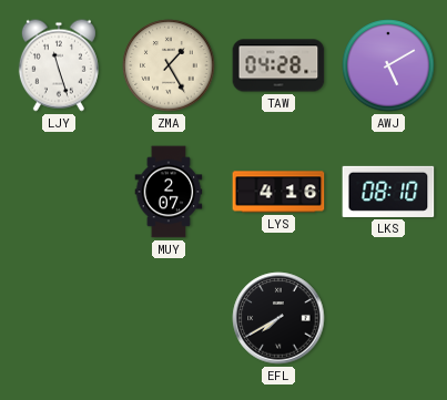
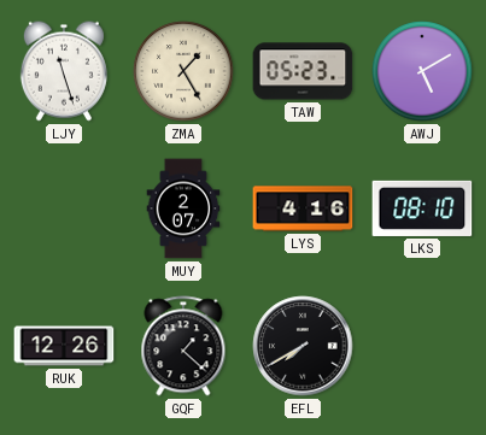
TAW: 04:28 -> 05:23
RUK: none -> 12:26
GQF: none -> 1:22
